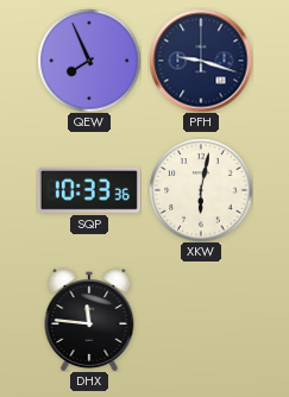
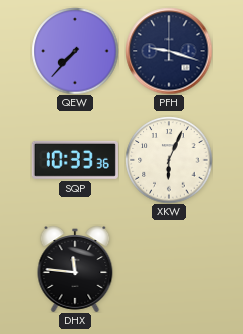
QEW: 7:56 -> 7:37
XKW: 6:02 -> 6:04
